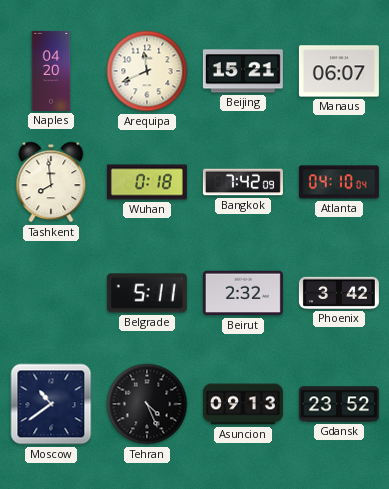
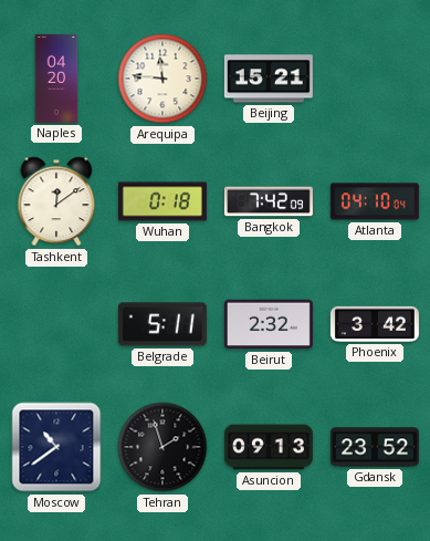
Arequipa: 11:41 -> 11:46
Manaus: 06:07 -> none
Tashkent: 7:59 -> 12:09
Tehran: 4:26 -> 1:57
